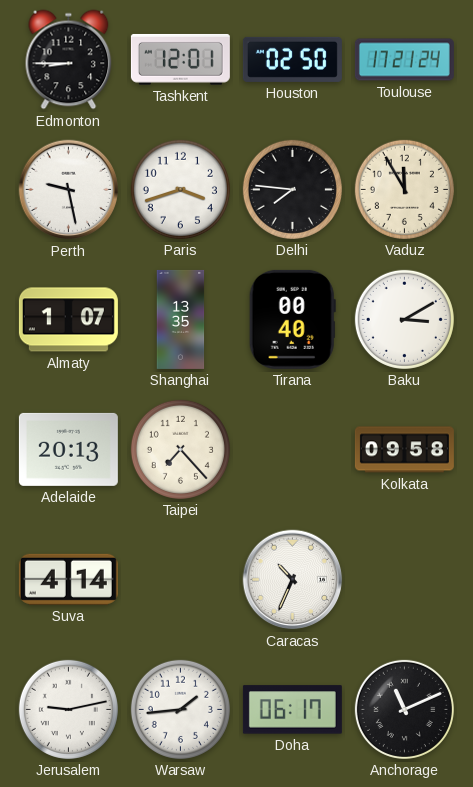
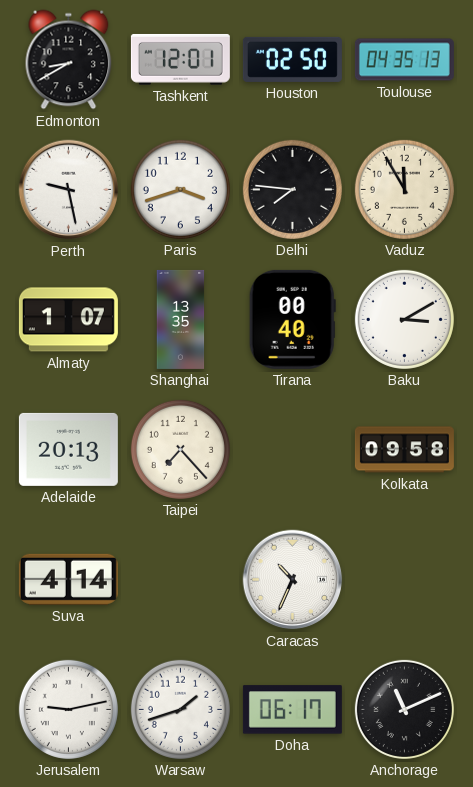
Edmonton: 8:45 -> 8:40
Toulouse: 17:21 -> 04:35
Warsaw: 1:44 -> 1:42
